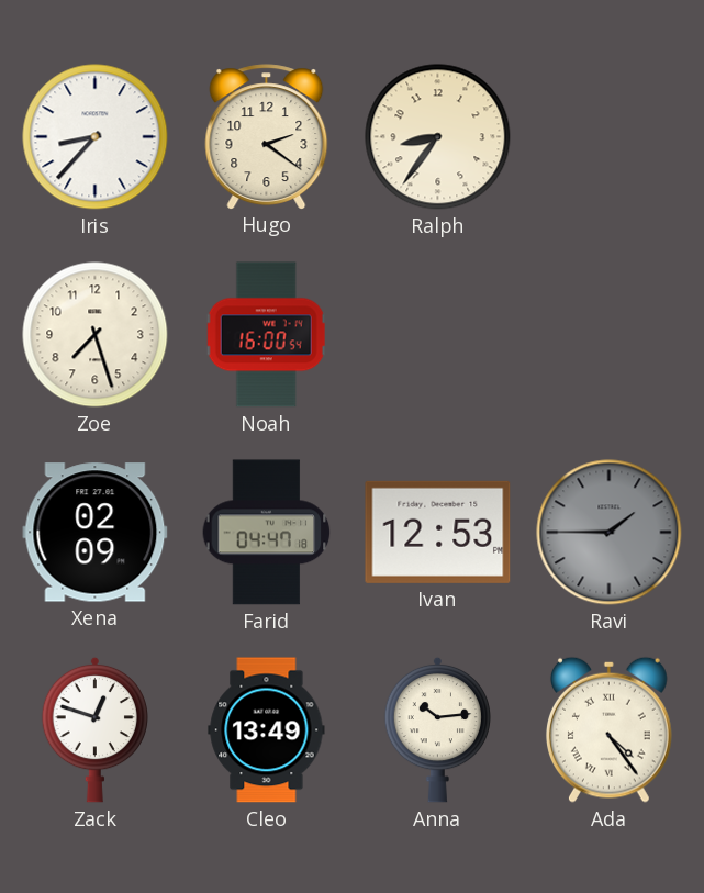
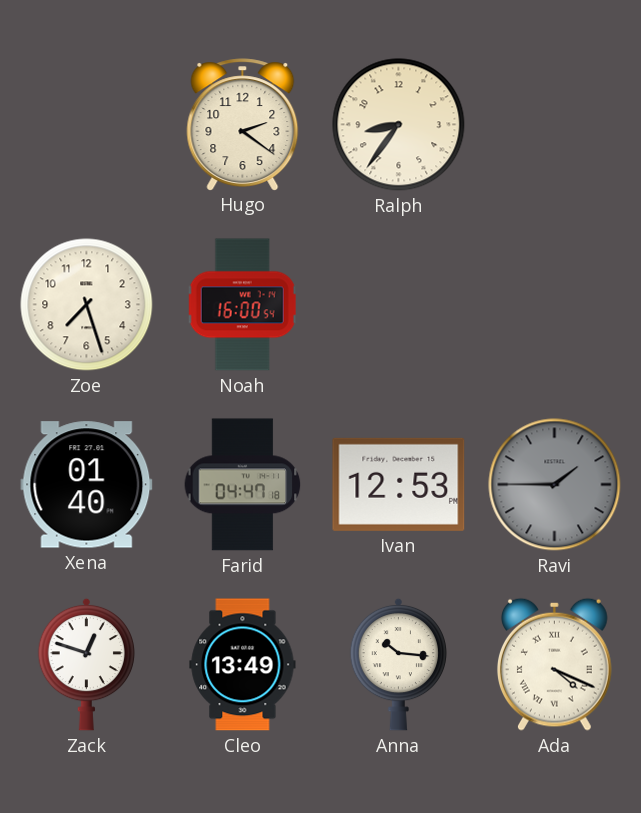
Iris: 8:37 -> none
Xena: 02:09 -> 01:40
Anna: 10:14 -> 10:16
Ada: 4:24 -> 4:19
